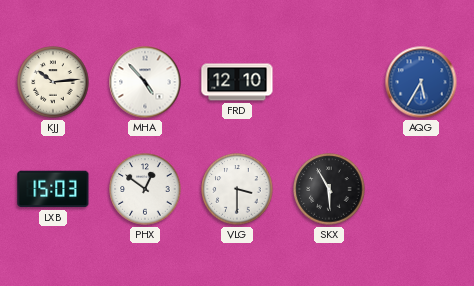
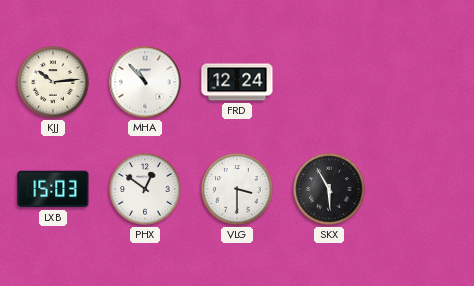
MHA: 4:53 -> 10:53
FRD: 12:10 -> 12:24
AQG: 5:35 -> none
